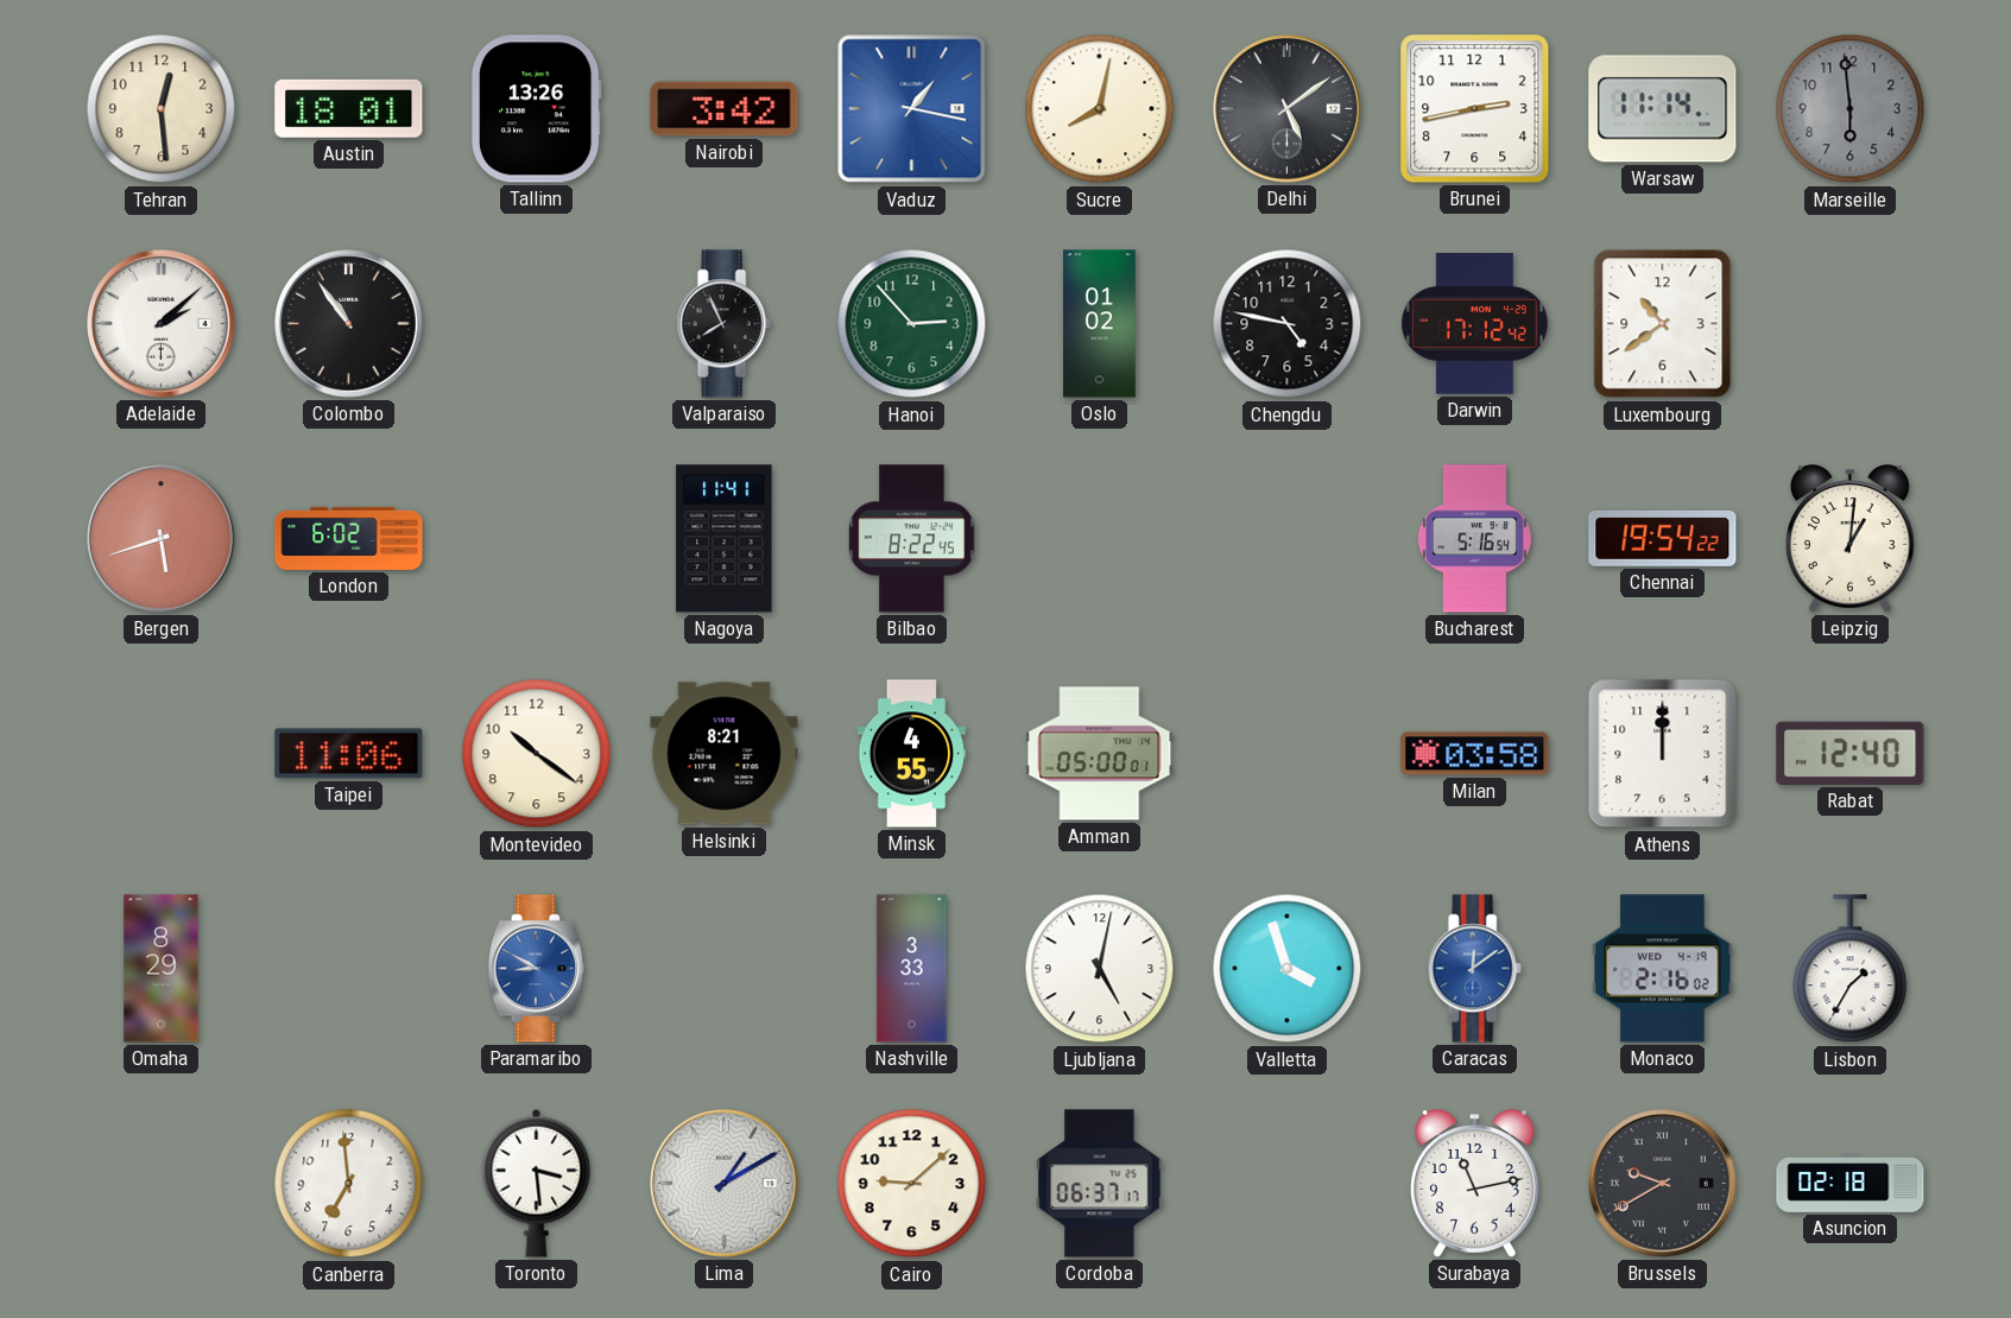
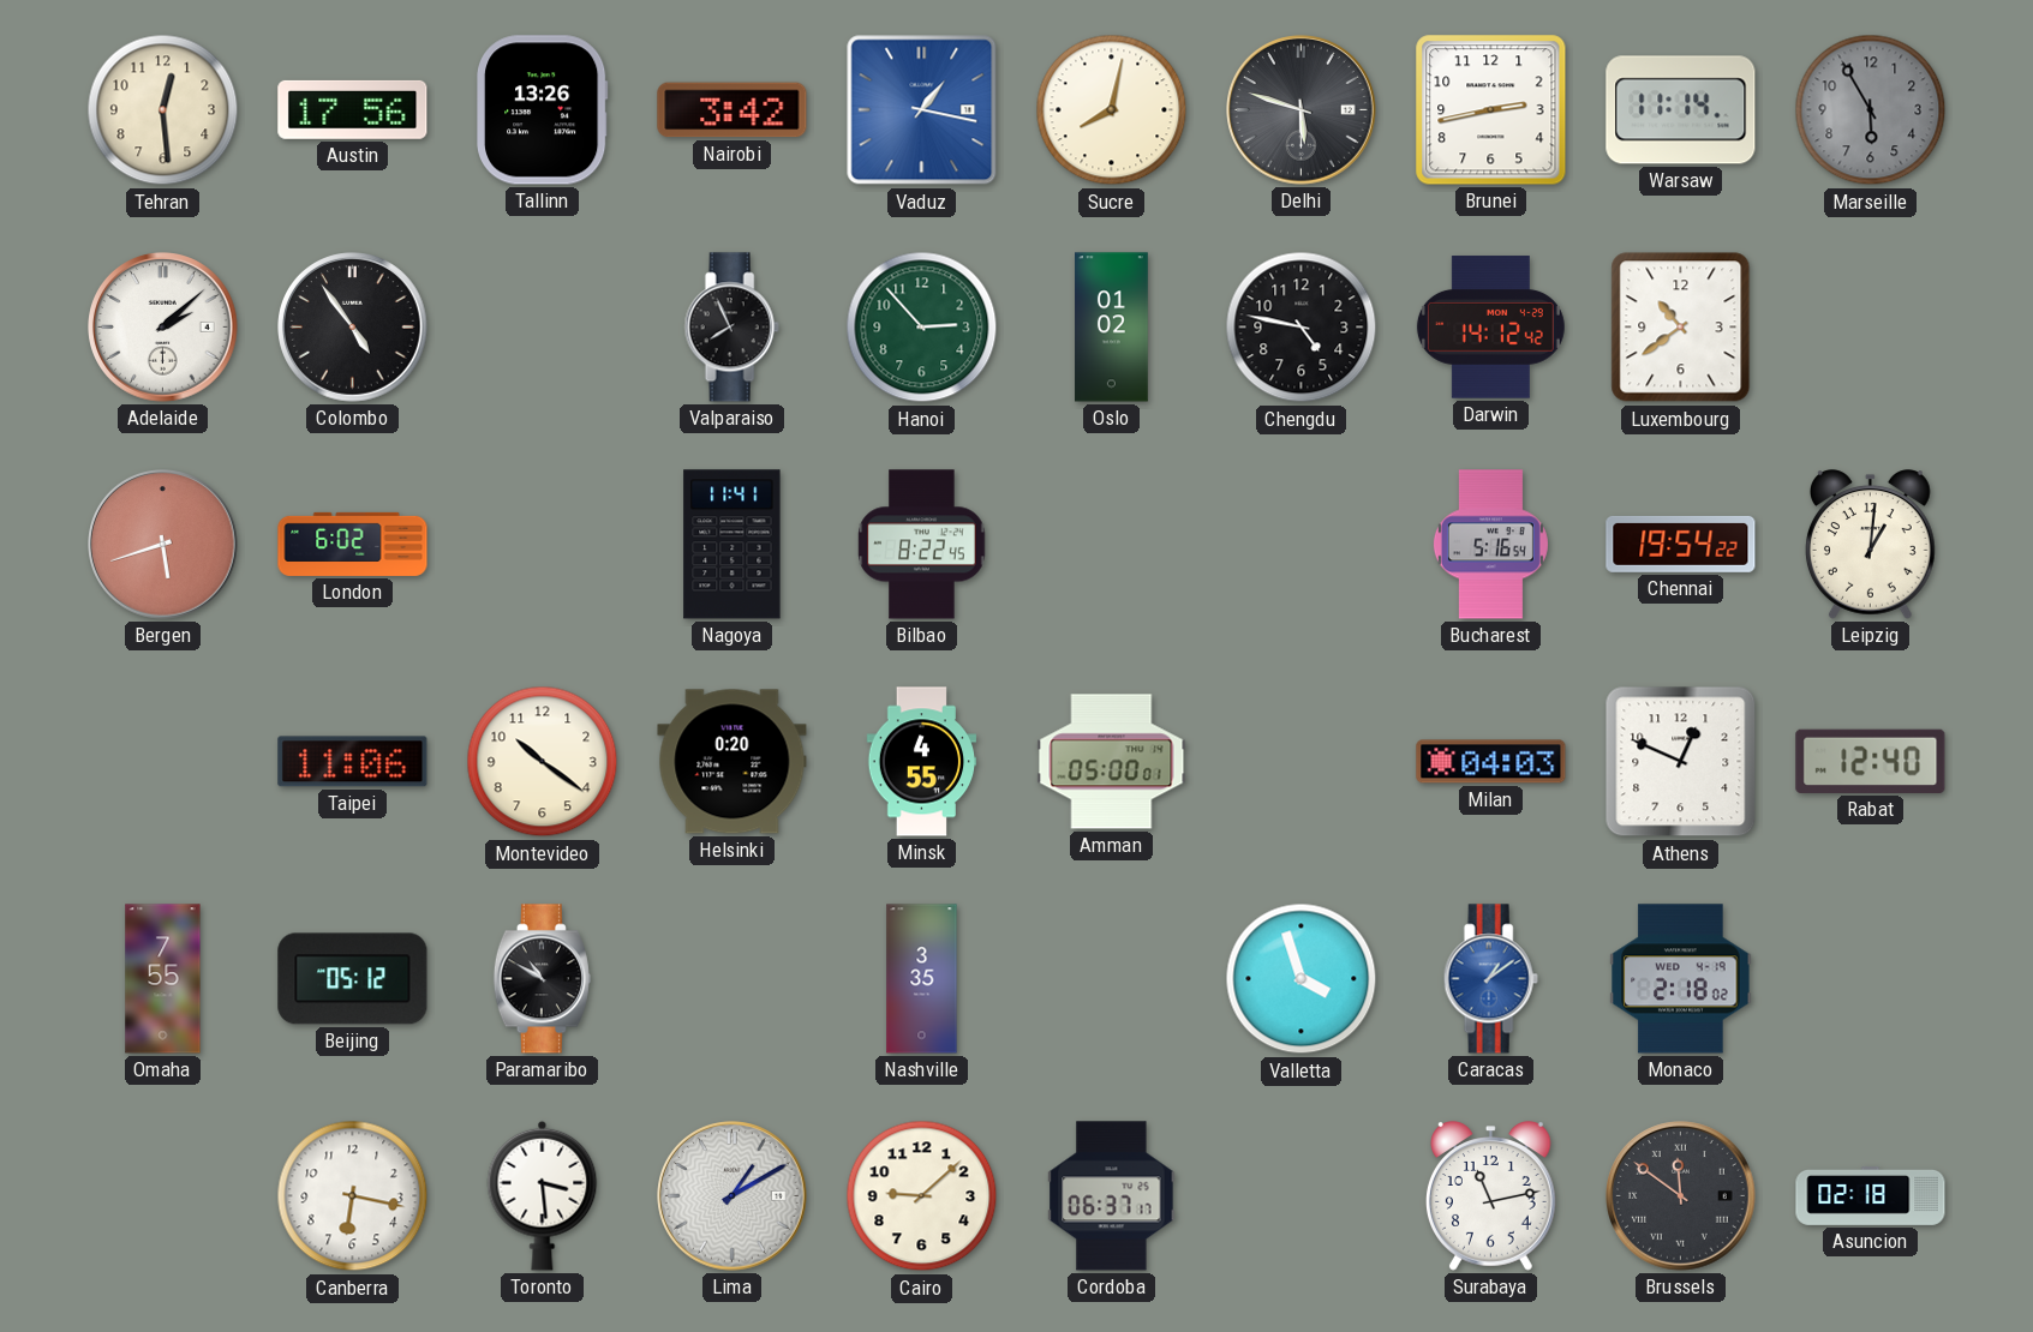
Austin: 18:01 -> 17:56
Delhi: 5:09 -> 5:48
Marseille: 5:59 -> 5:55
Colombo: 10:54 -> 4:54
Darwin: 17:12 -> 14:12
Helsinki: 8:21 -> 0:20
Milan: 03:58 -> 04:03
Athens: 12:00 -> 12:49
Omaha: 8:29 -> 7:55
Beijing: none -> 05:12
Paramaribo: 8:50 -> 10:50
Paramaribo dial: blue -> black
Nashville: 3:33 -> 3:35
Ljubljana: 5:02 -> none
Caracas: 12:09 -> 1:09
Monaco: 2:16 -> 2:18
Lisbon: 1:35 -> none
Canberra: 6:59 -> 6:17
Brussels: 9:40 -> 11:51
